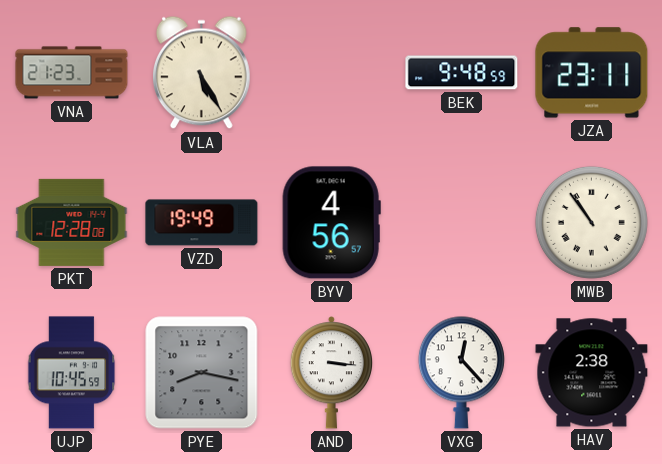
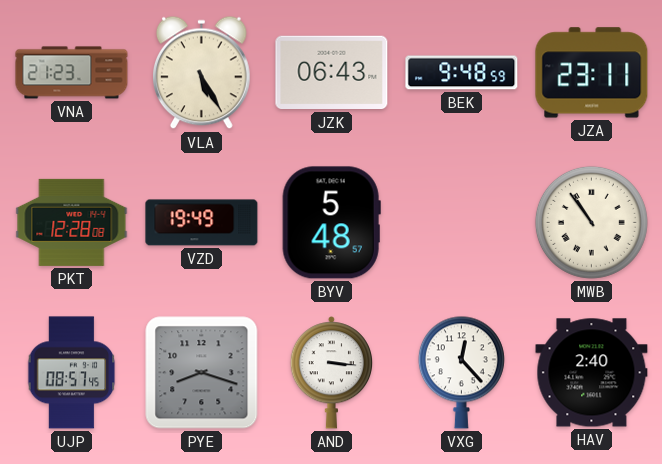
JZK: none -> 06:43
BYV: 4:56 -> 5:48
UJP: 10:45 -> 08:57
PYE: 8:17 -> 8:18
HAV: 2:38 -> 2:40
